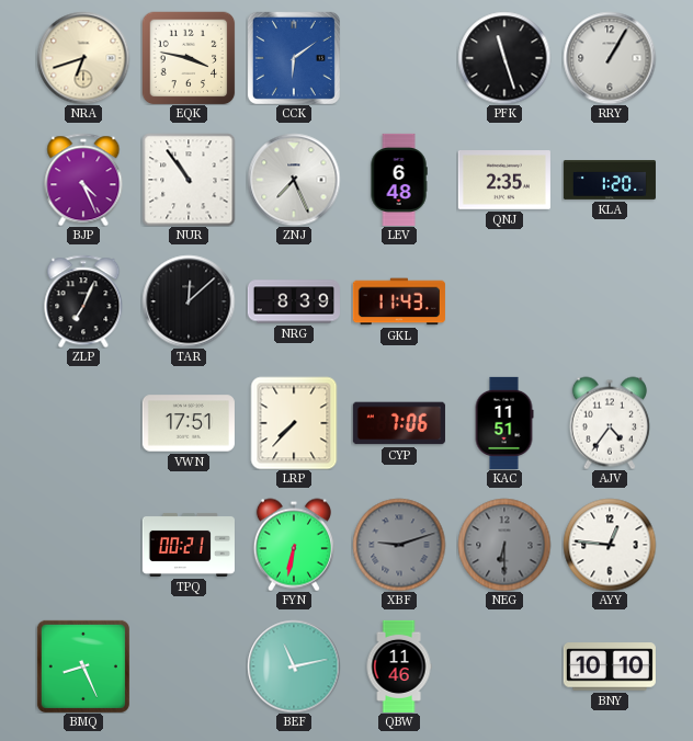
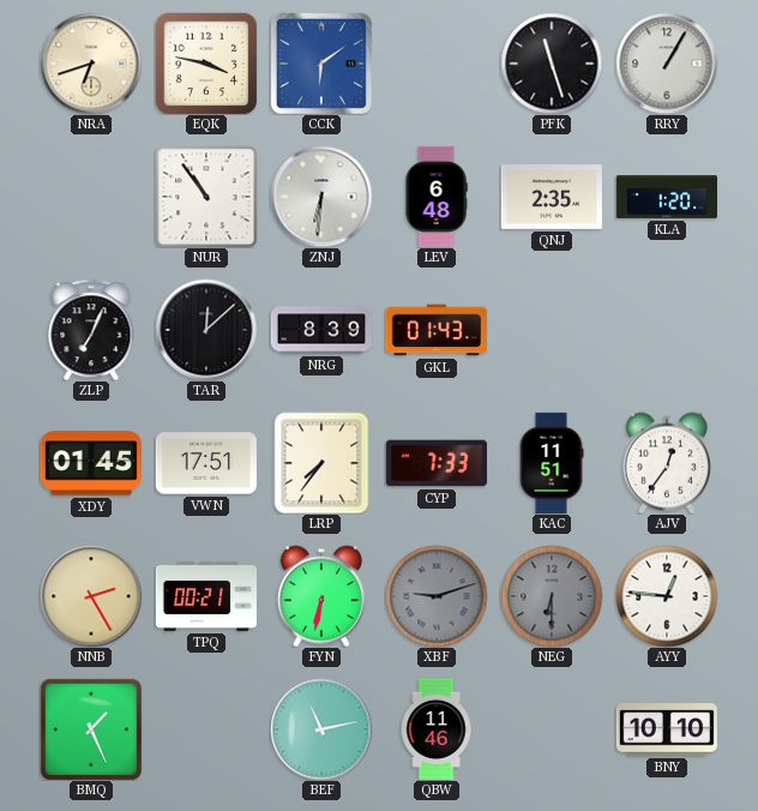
BJP: 4:26 -> none
ZNJ: 7:26 -> 6:31
GKL: 11:43 -> 01:43
XDY: none -> 01:45
LRP: 7:37 -> 7:36
CYP: 7:06 -> 7:33
AJV: 4:36 -> 12:36
NNB: none -> 2:25
BMQ: 8:26 -> 1:26
